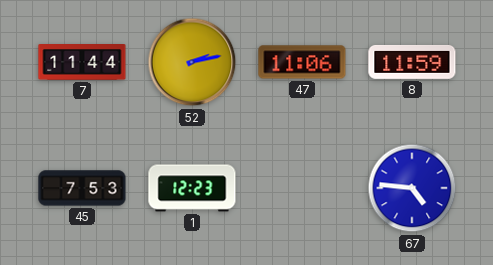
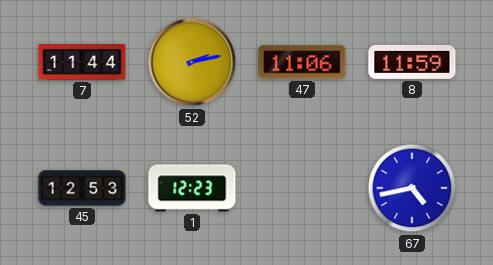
45: 7:53 -> 12:53
67: 4:46 -> 4:43
